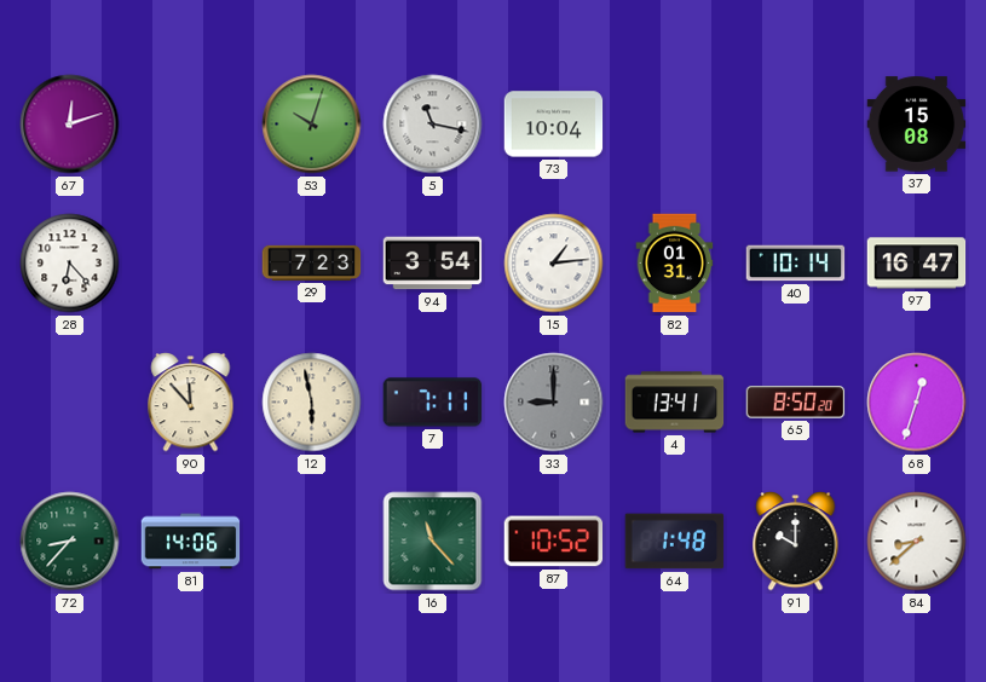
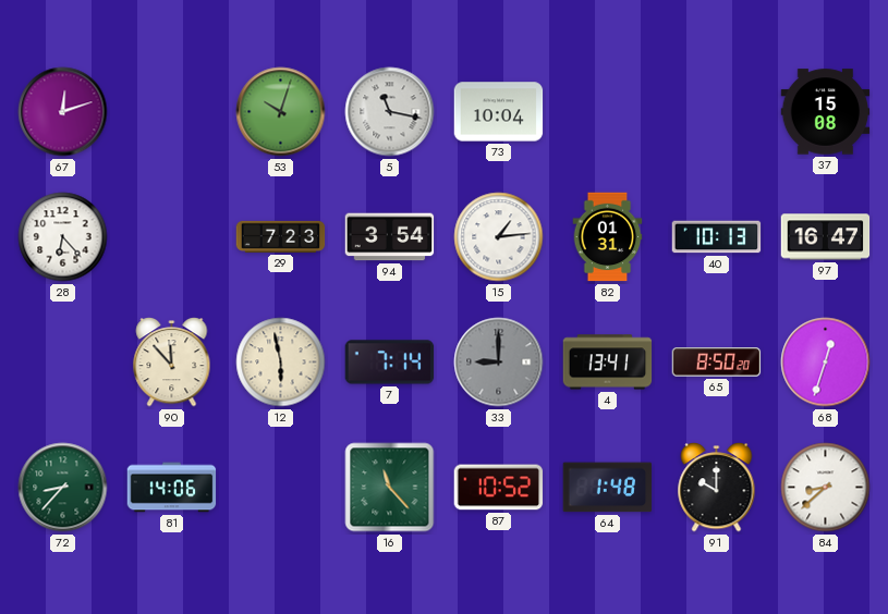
40: 10:14 -> 10:13
7: 7:11 -> 7:14
